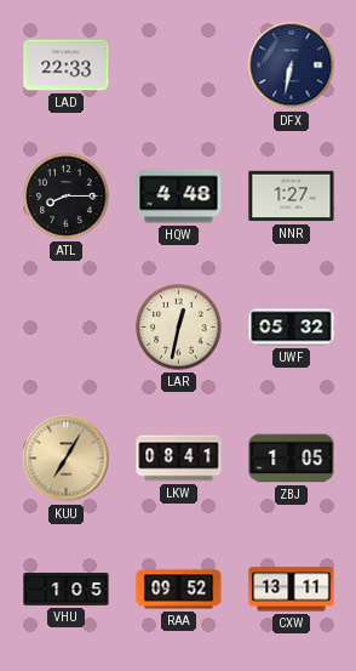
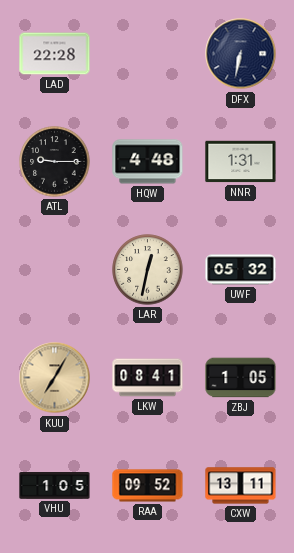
LAD: 22:33 -> 22:28
ATL: 8:15 -> 9:15
NNR: 1:27 -> 1:31
